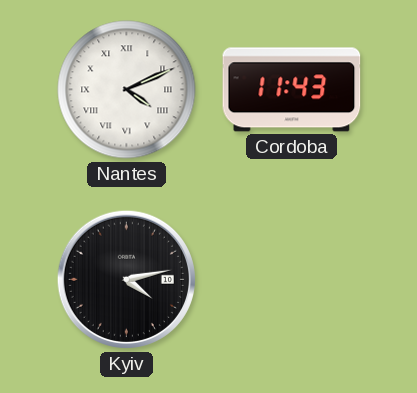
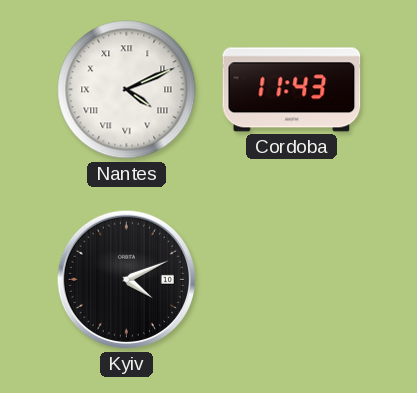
Kyiv: 4:13 -> 4:11
